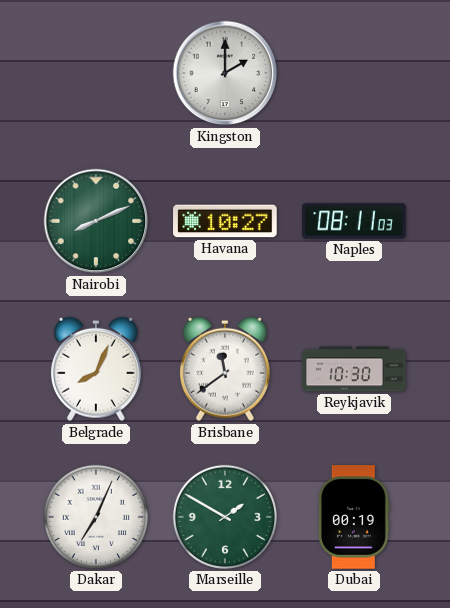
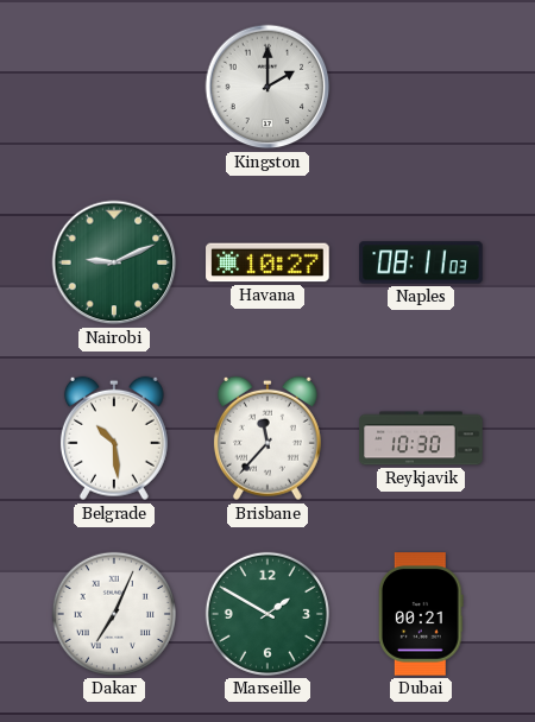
Nairobi: 8:11 -> 9:11
Belgrade: 8:04 -> 10:29
Brisbane: 11:39 -> 11:37
Dubai: 00:19 -> 00:21
